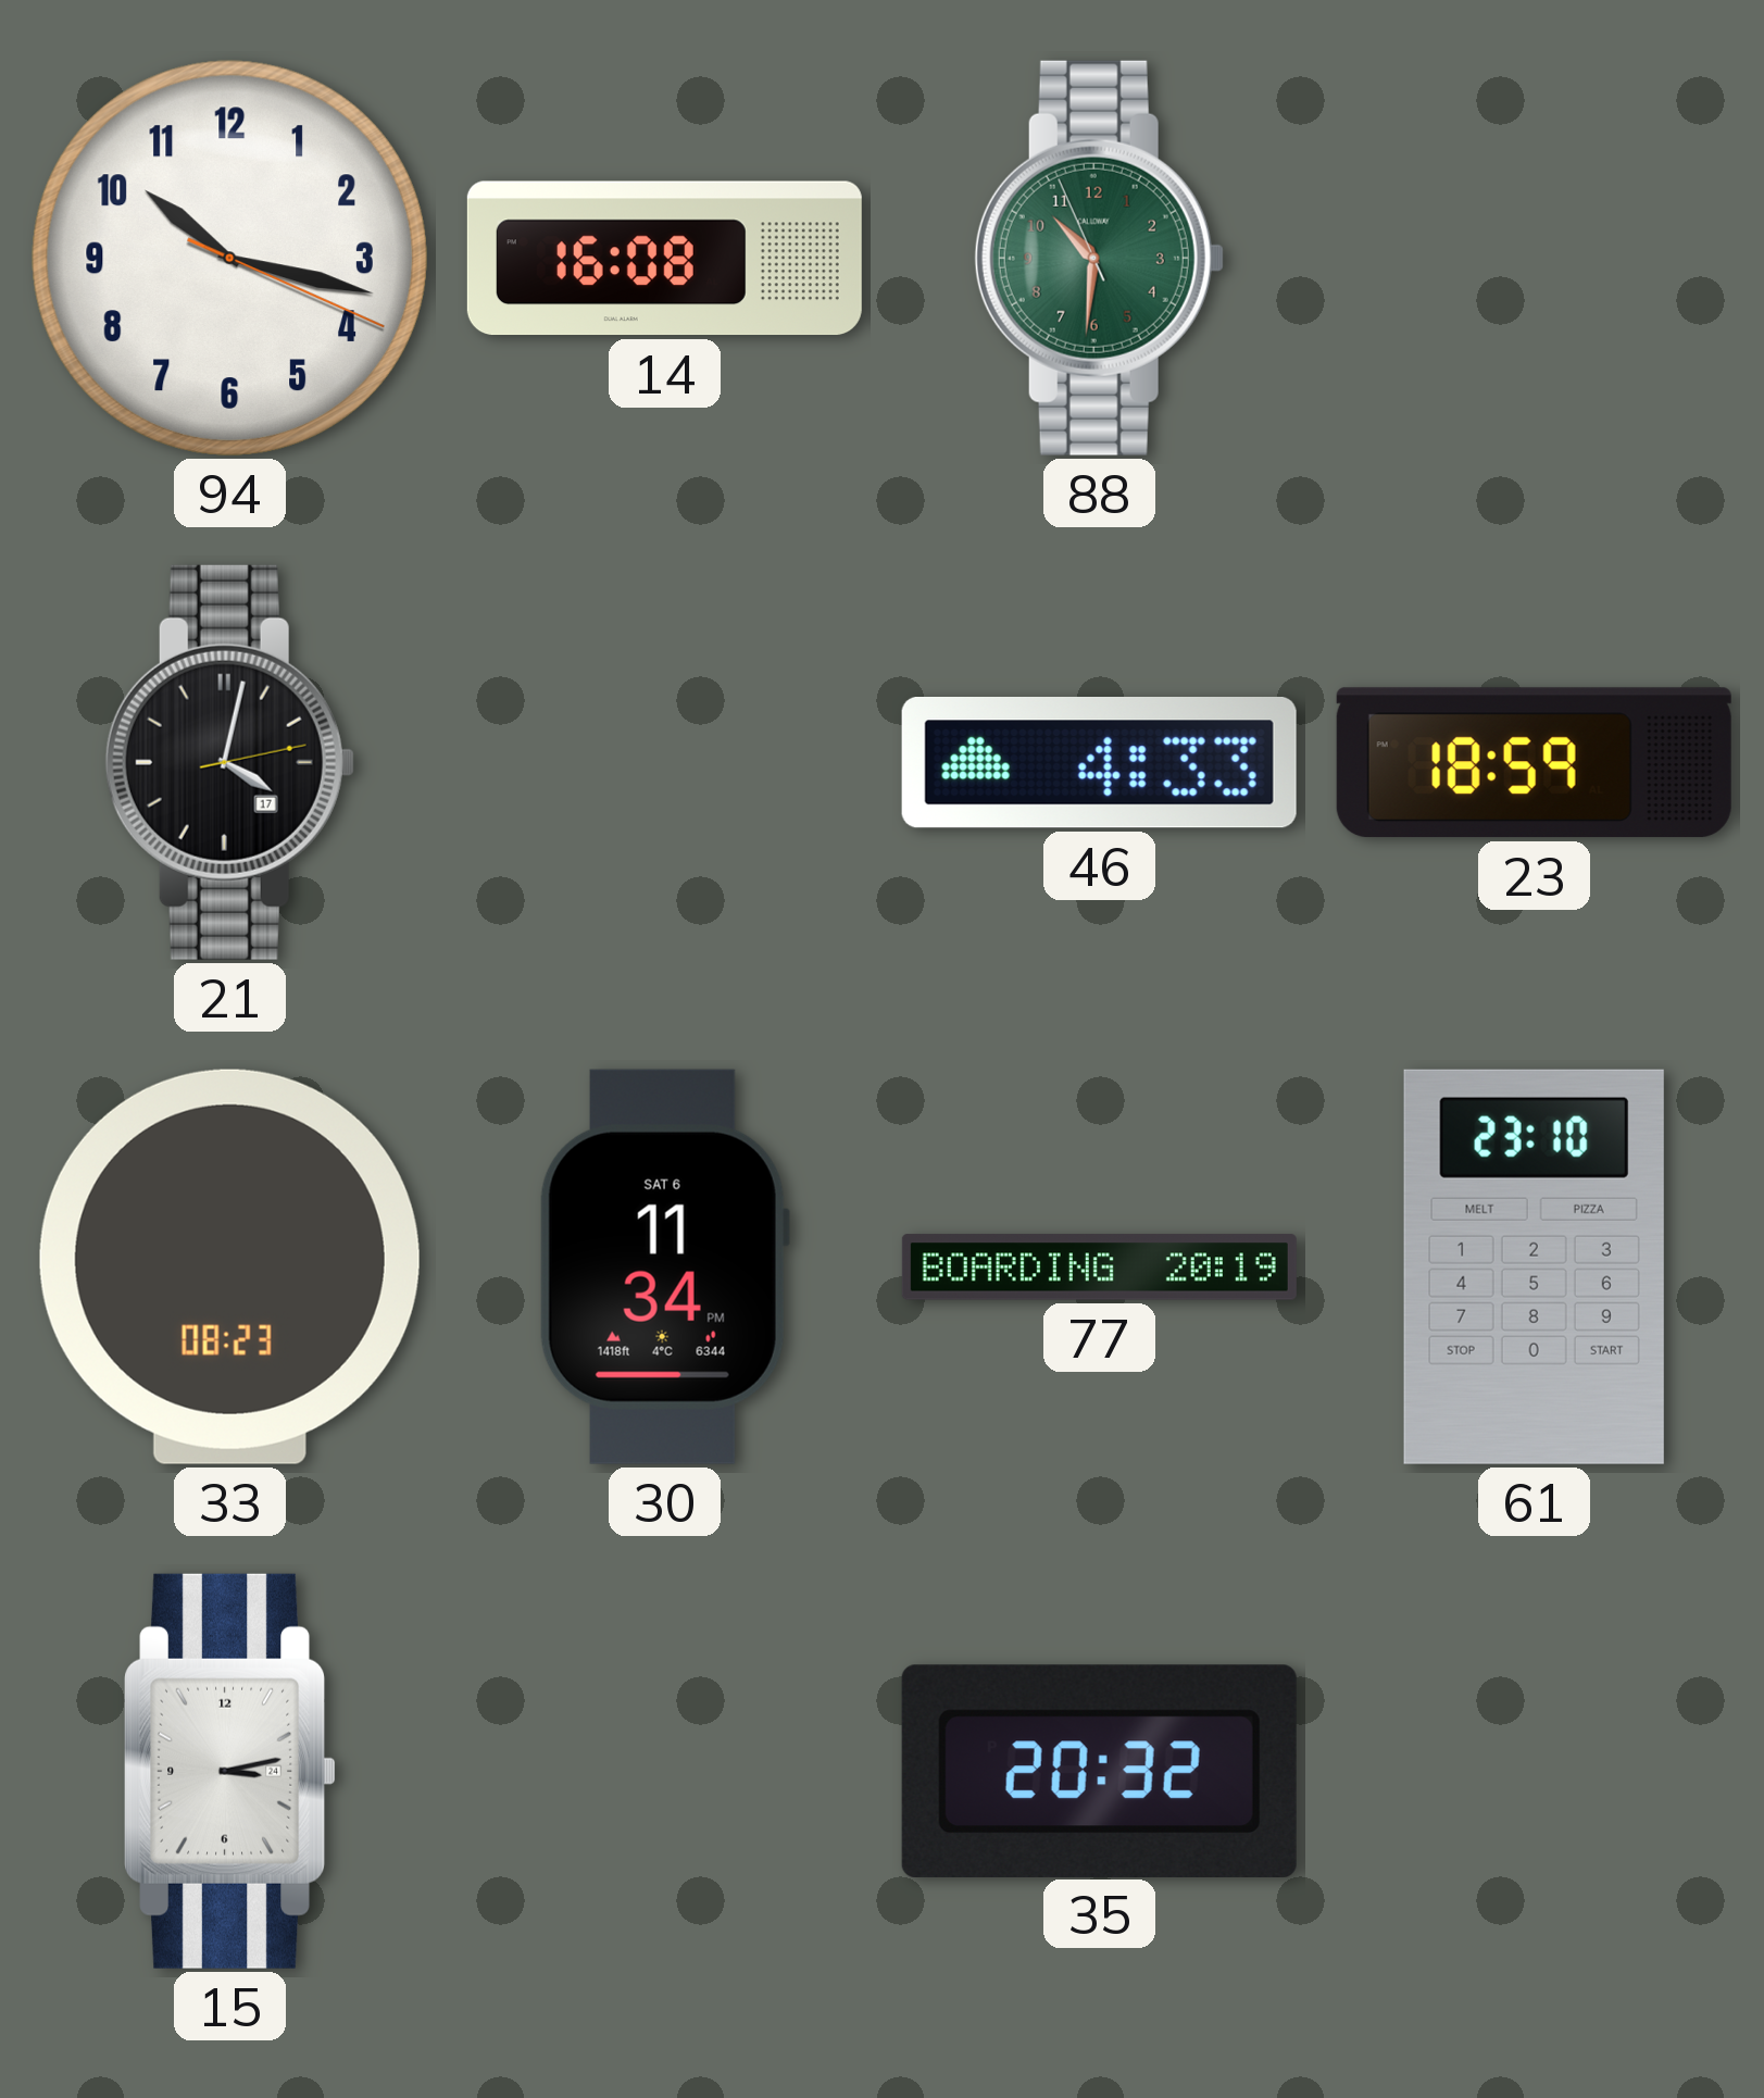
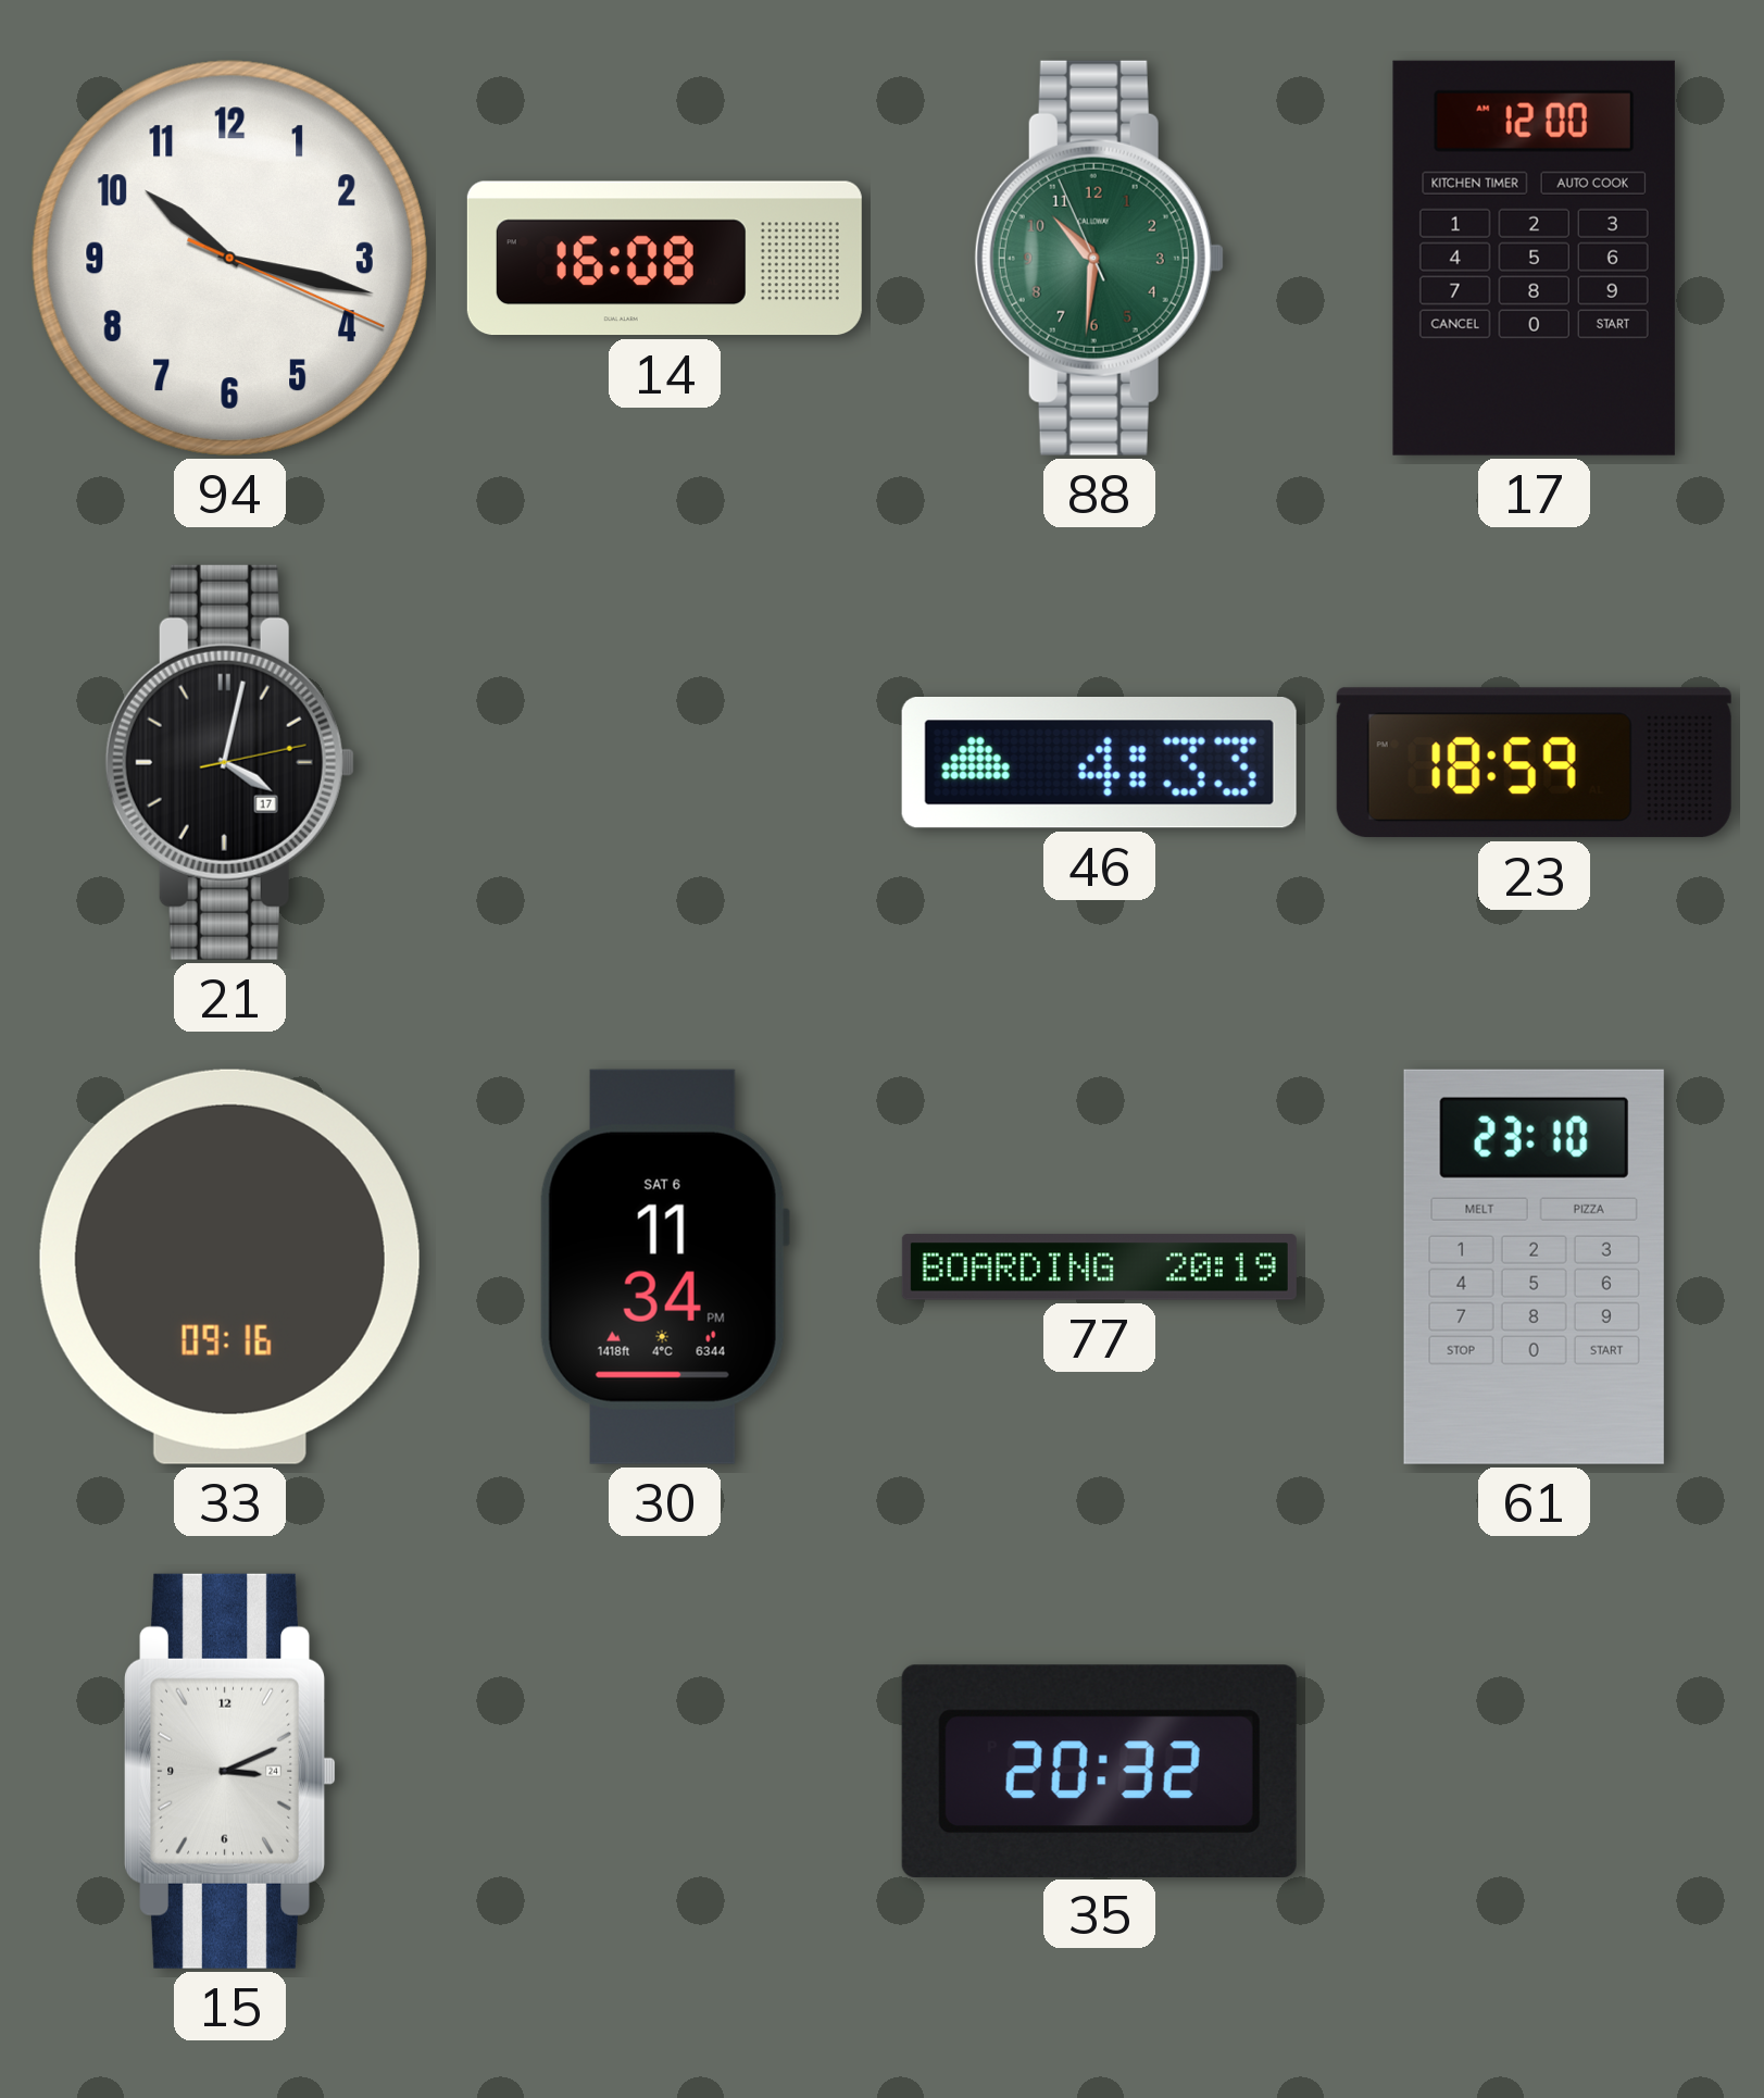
17: none -> 12:00
33: 08:23 -> 09:16
15: 3:13 -> 3:11
